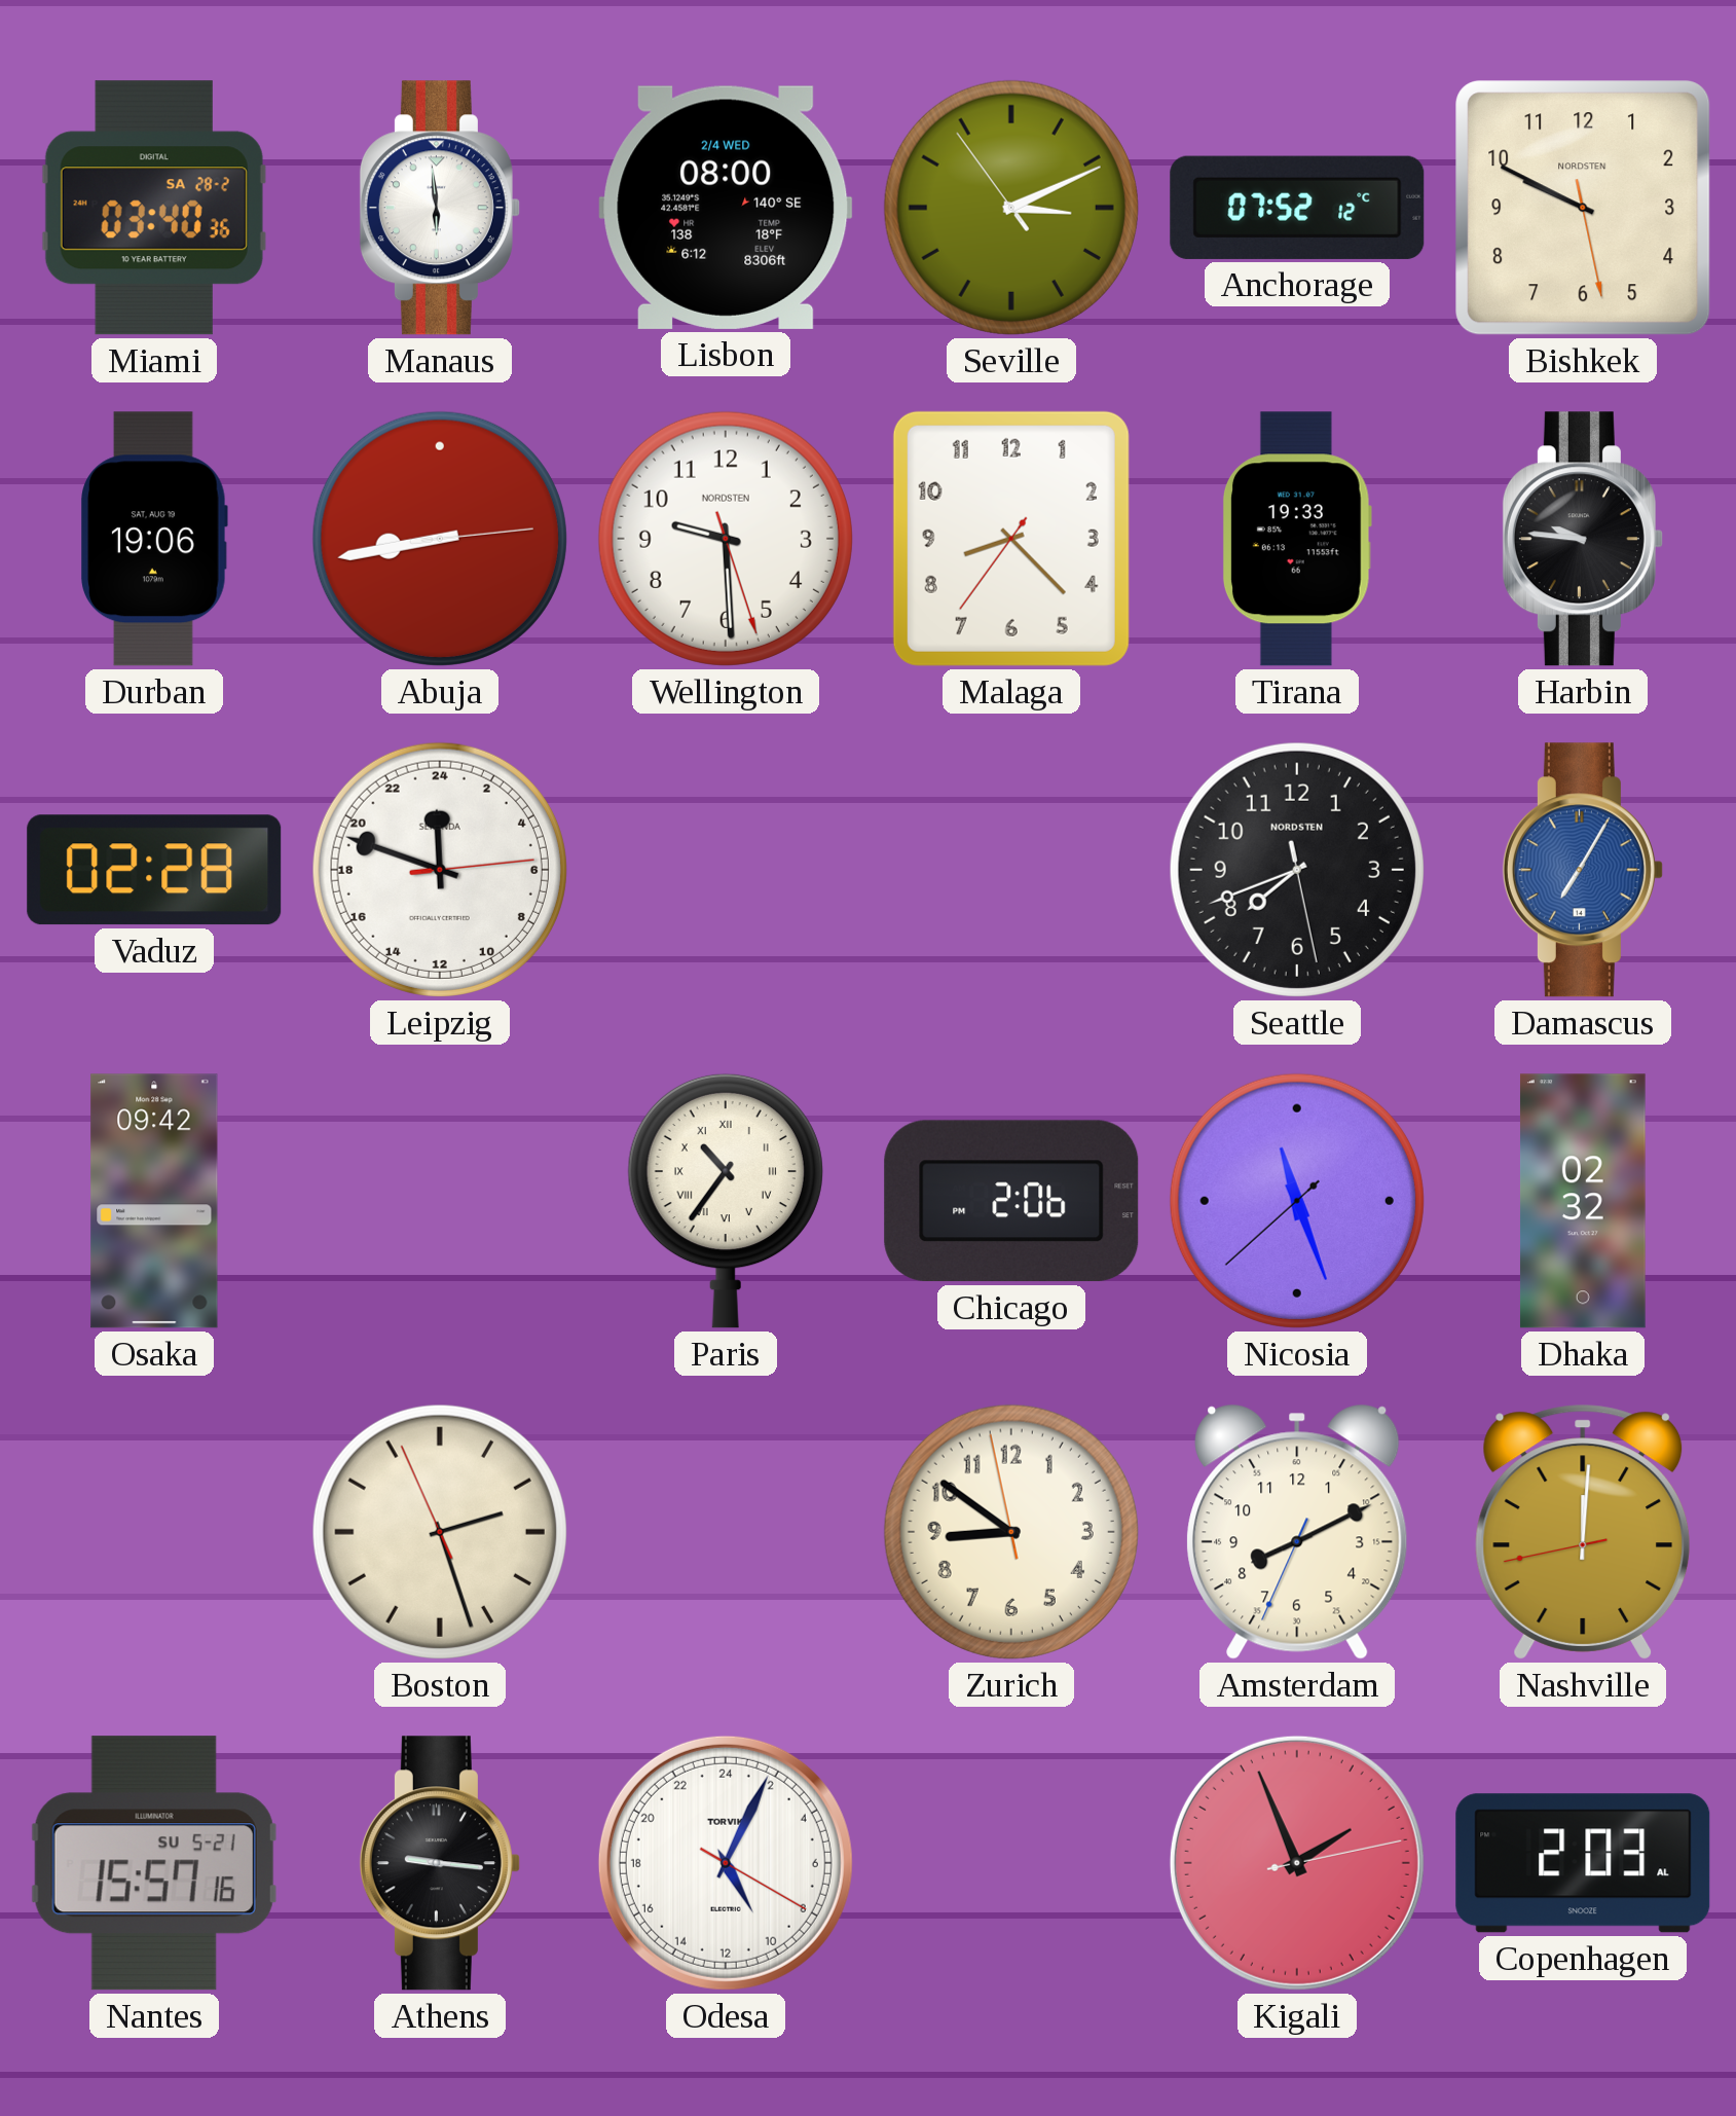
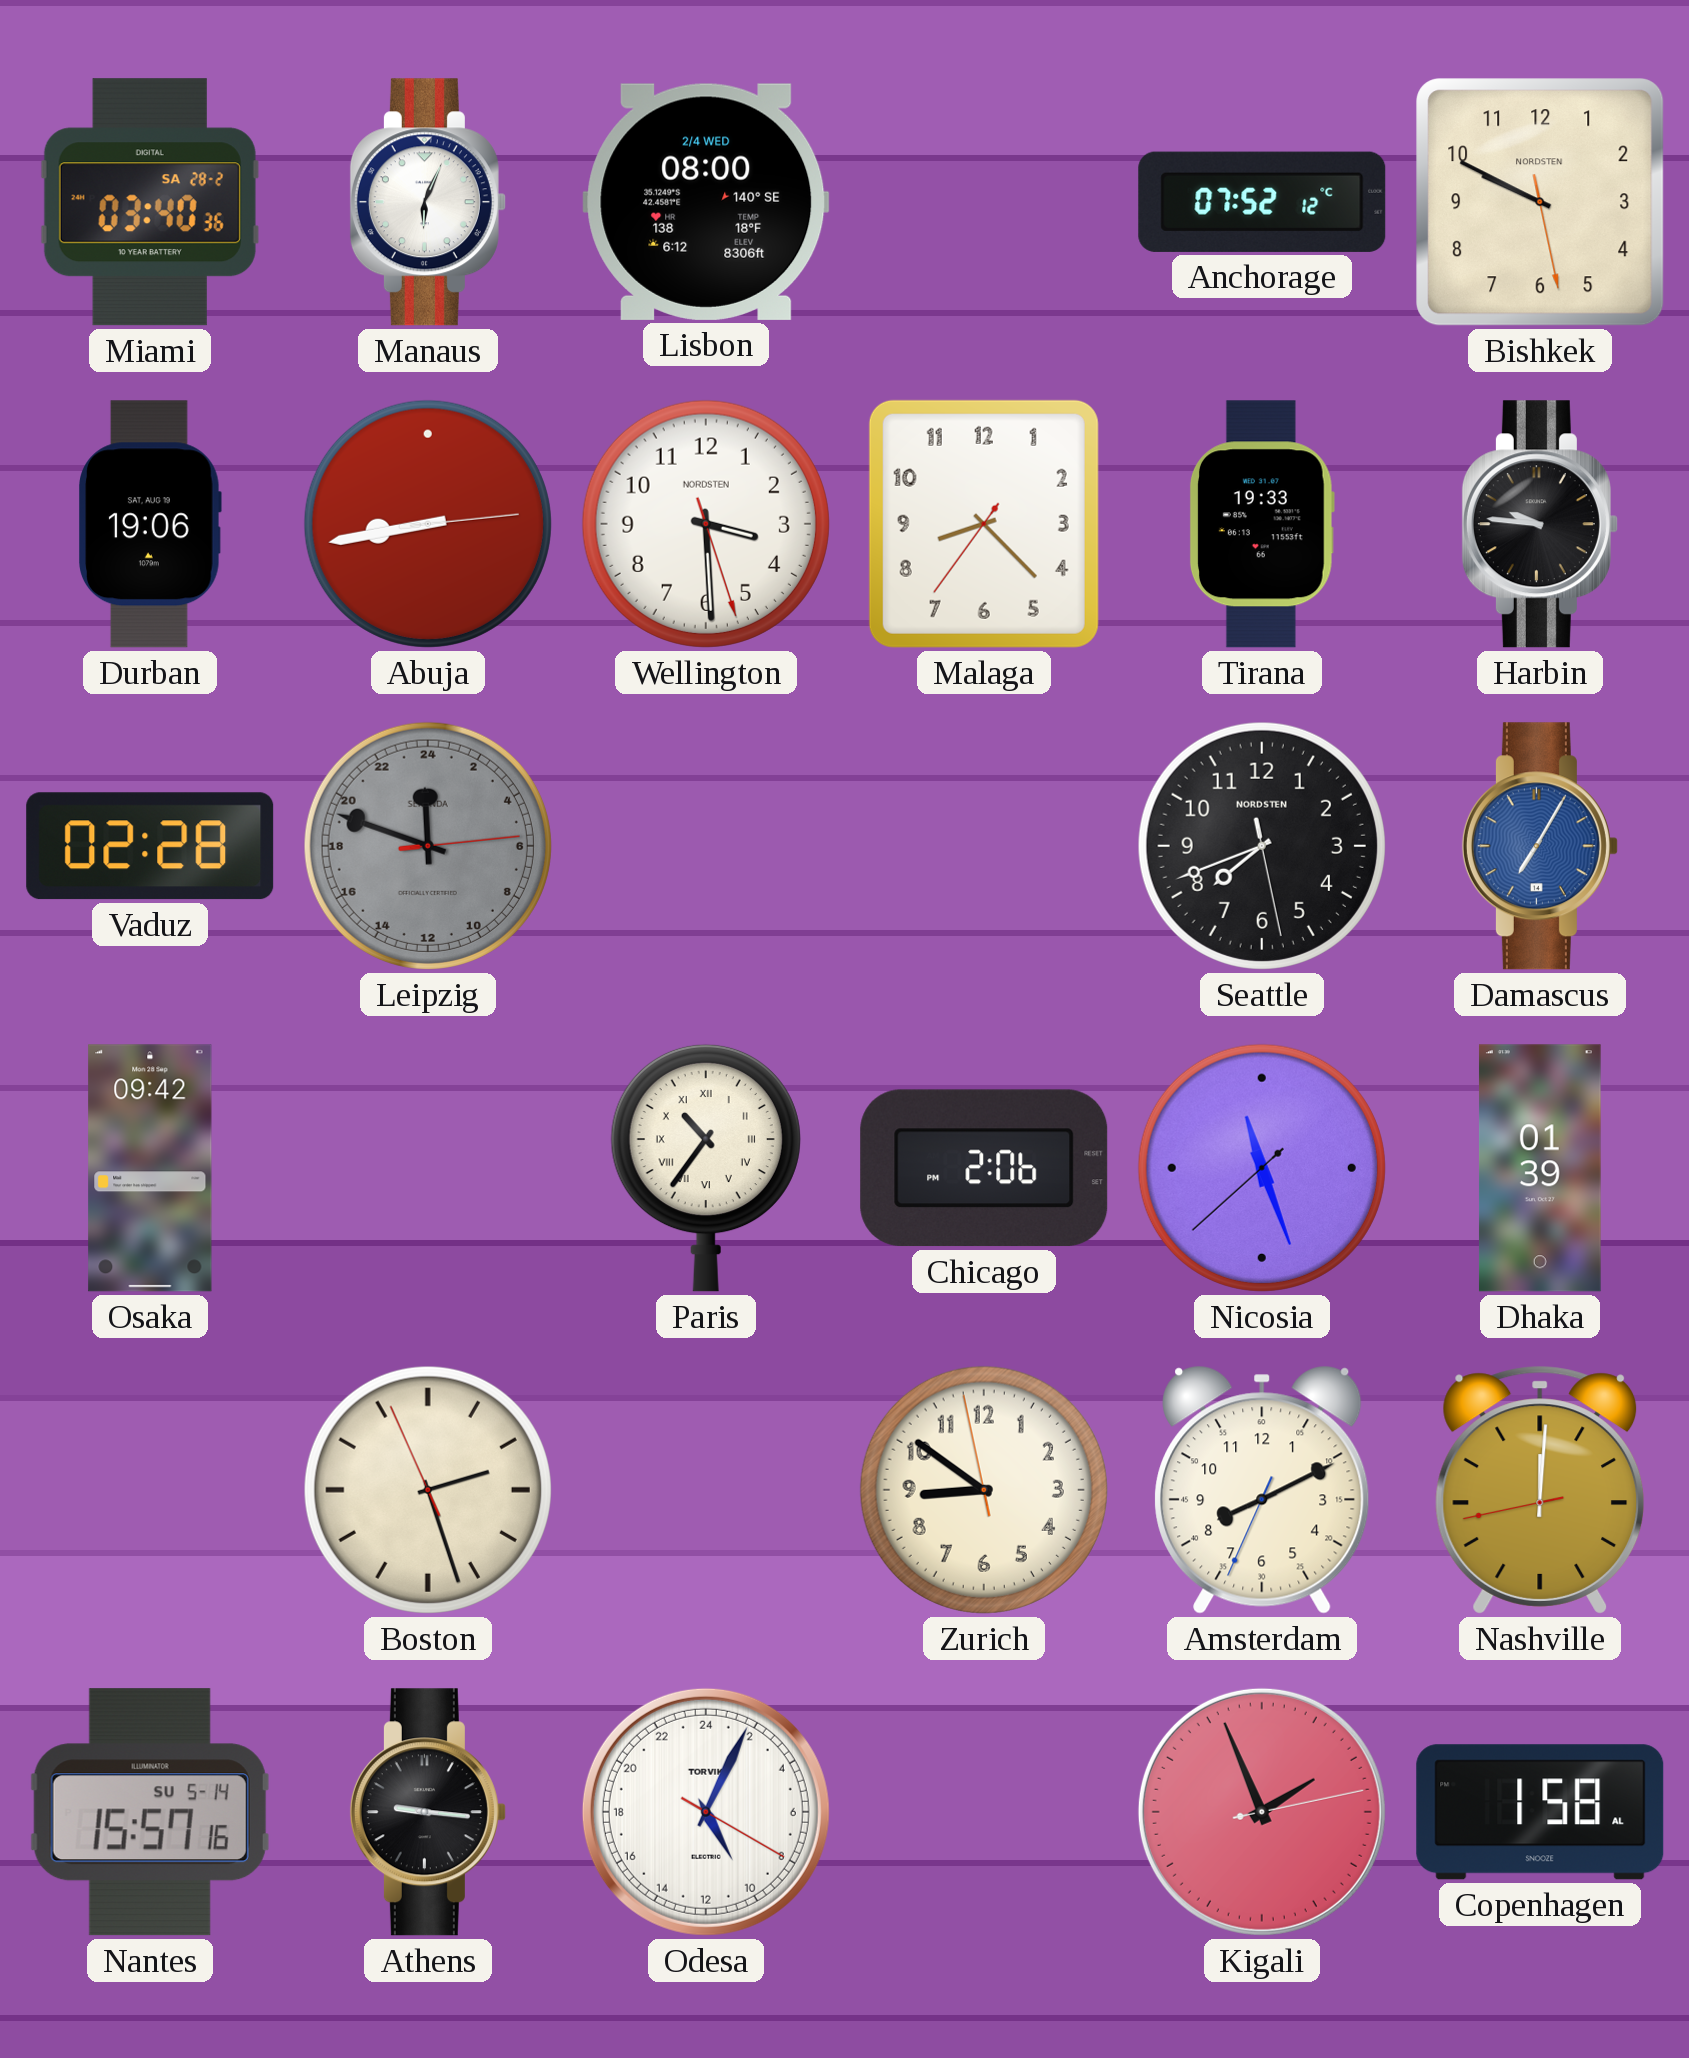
Manaus: 5:59 -> 6:04
Seville: 3:10 -> none
Wellington: 9:29 -> 3:29
Leipzig dial: white -> grey
Dhaka: 02:32 -> 01:39
Nantes date: SU 5-21 -> SU 5-14
Copenhagen: 2:03 -> 1:58
